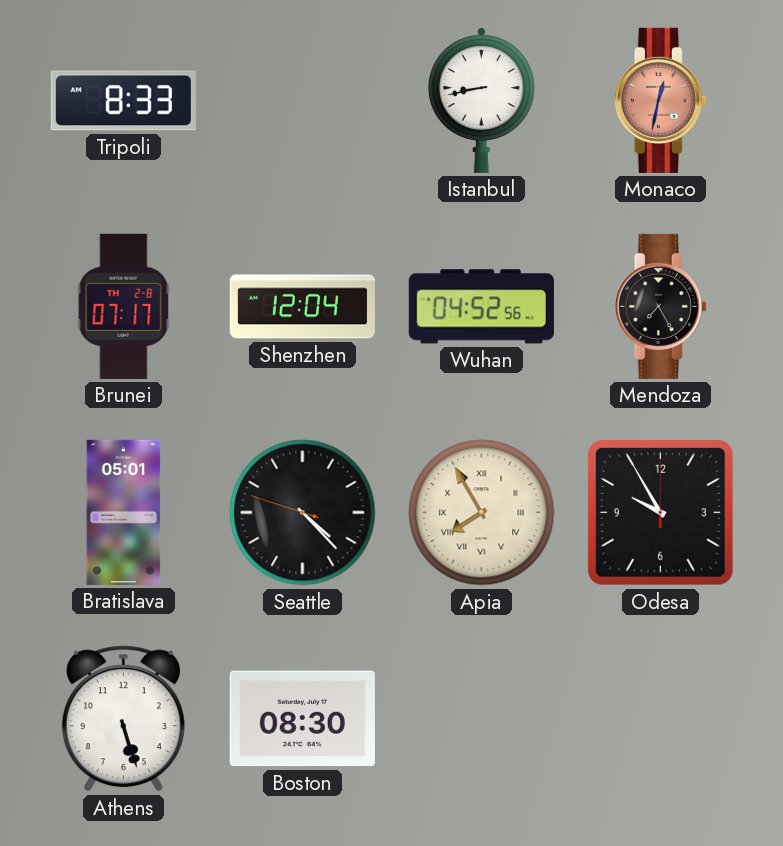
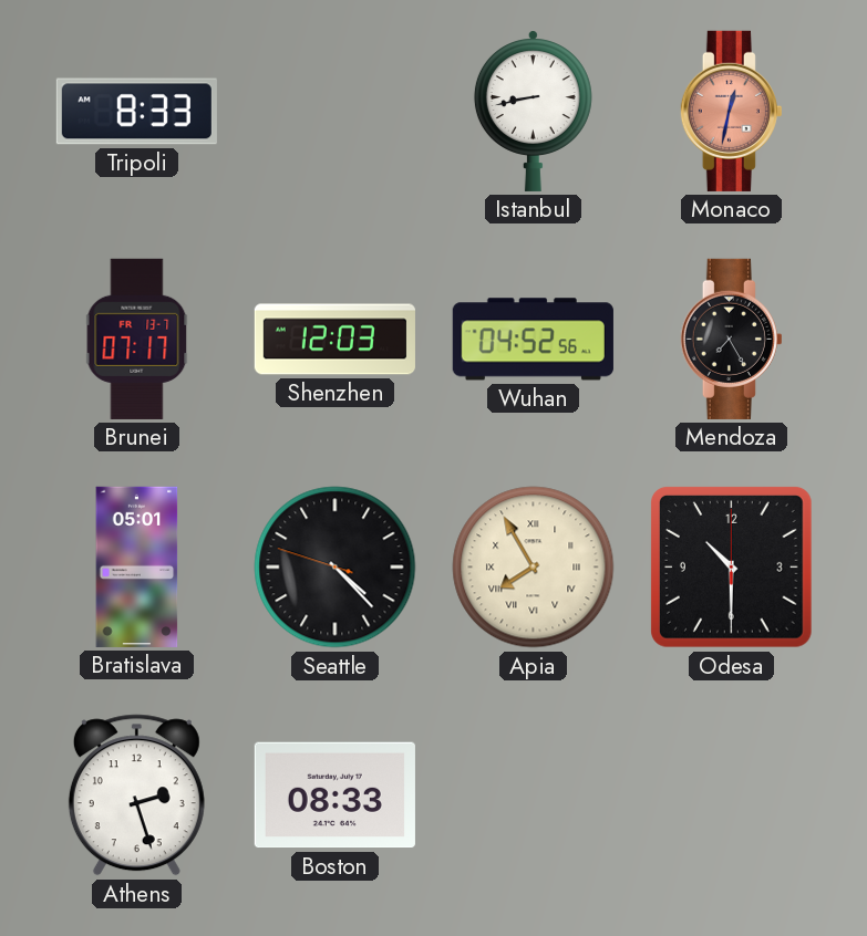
Brunei date: TH 2-8 -> FR 13-7
Shenzhen: 12:04 -> 12:03
Odesa: 9:55 -> 10:30
Athens: 5:27 -> 2:27
Boston: 08:30 -> 08:33
